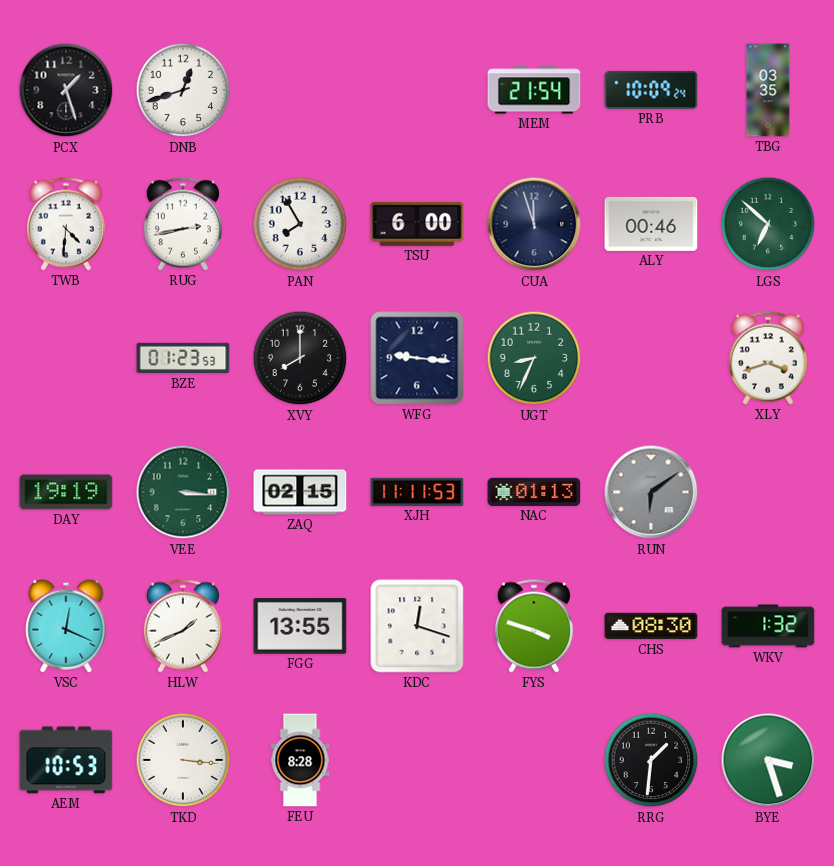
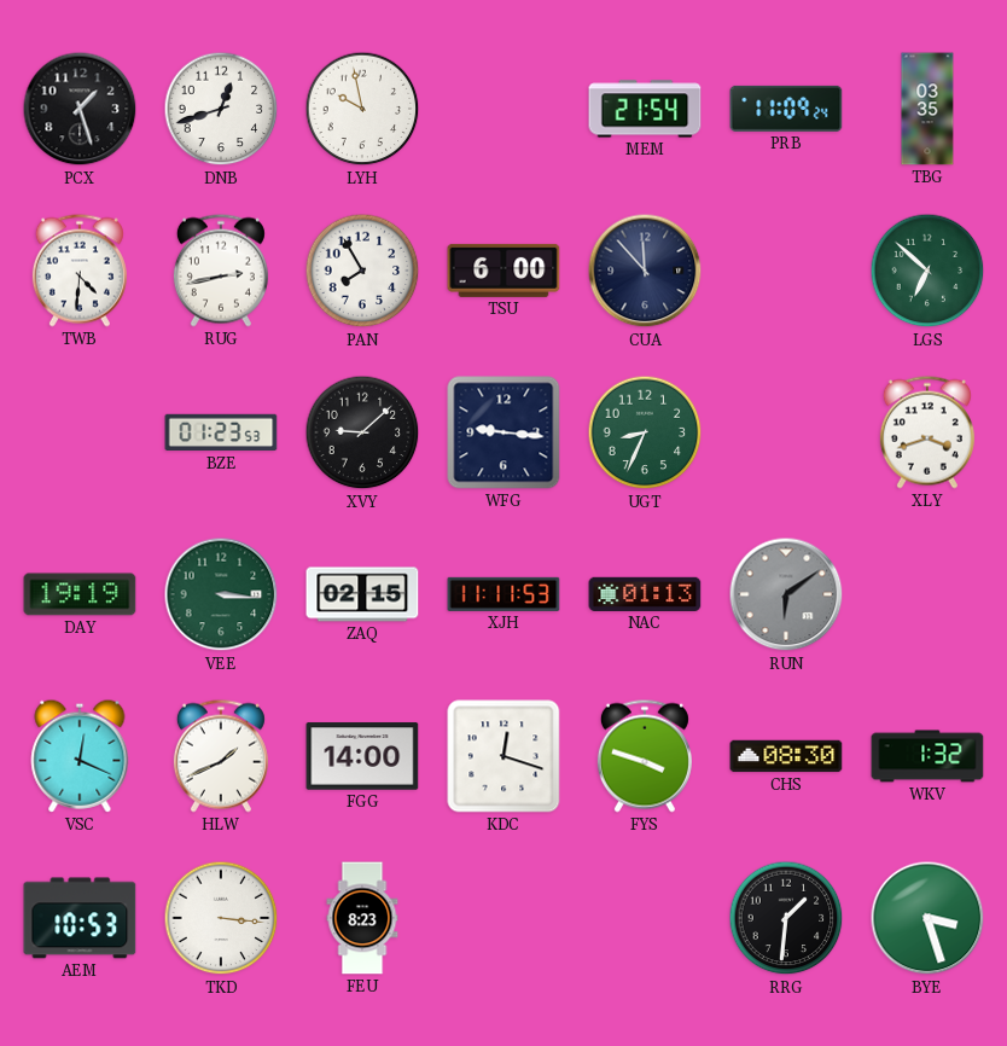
LYH: none -> 9:58
PRB: 10:09 -> 11:09
CUA: 11:57 -> 11:53
ALY: 00:46 -> none
XVY: 8:00 -> 9:08
FGG: 13:55 -> 14:00
FEU: 8:28 -> 8:23
